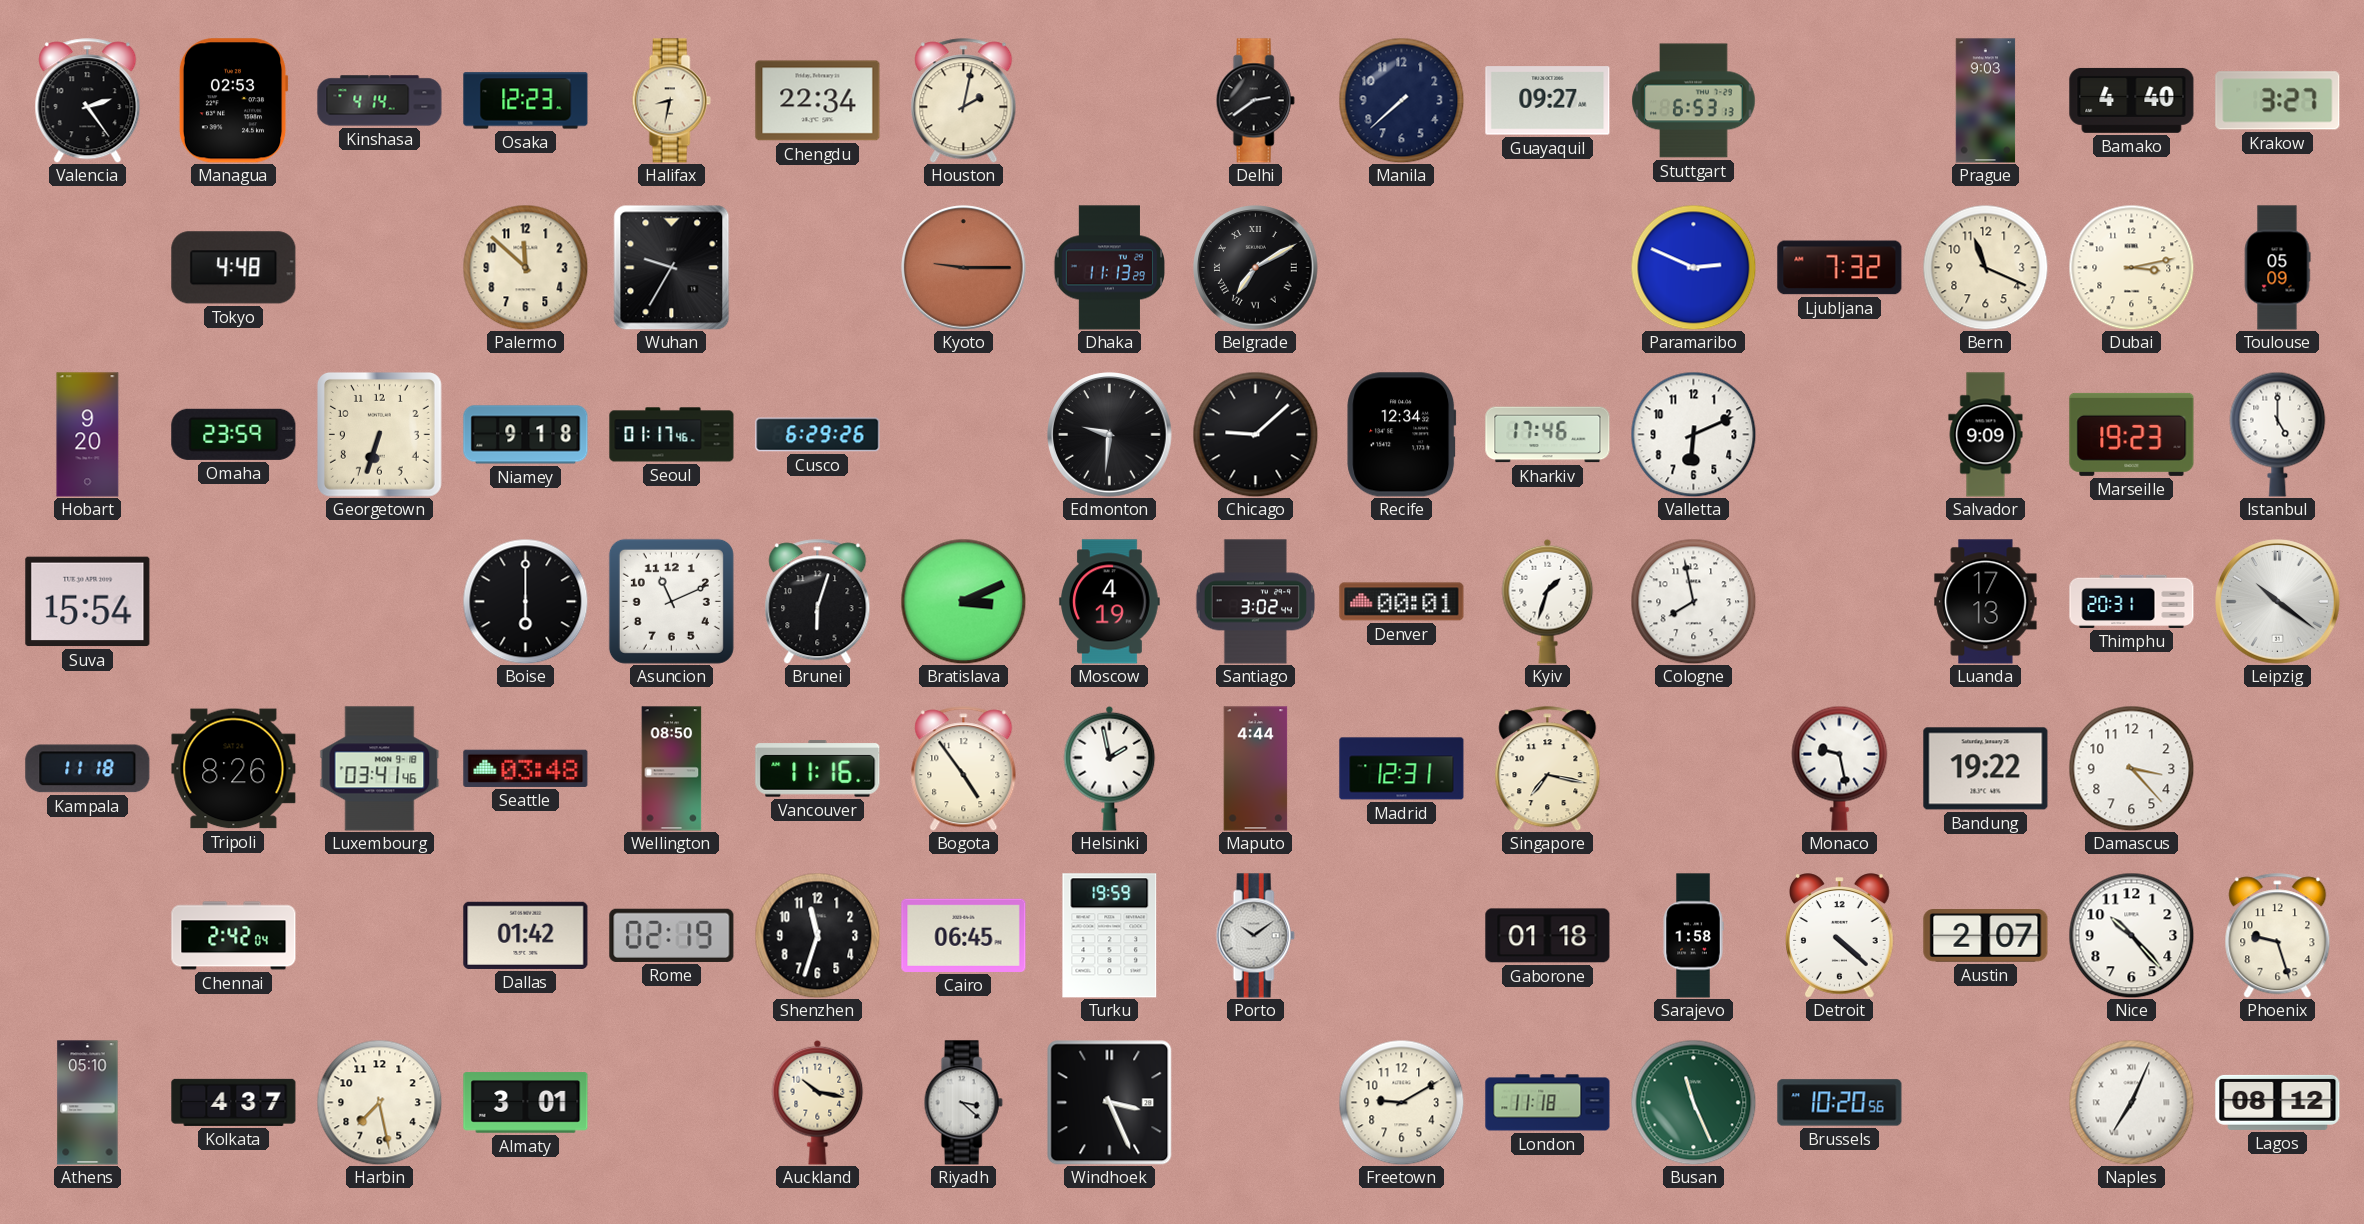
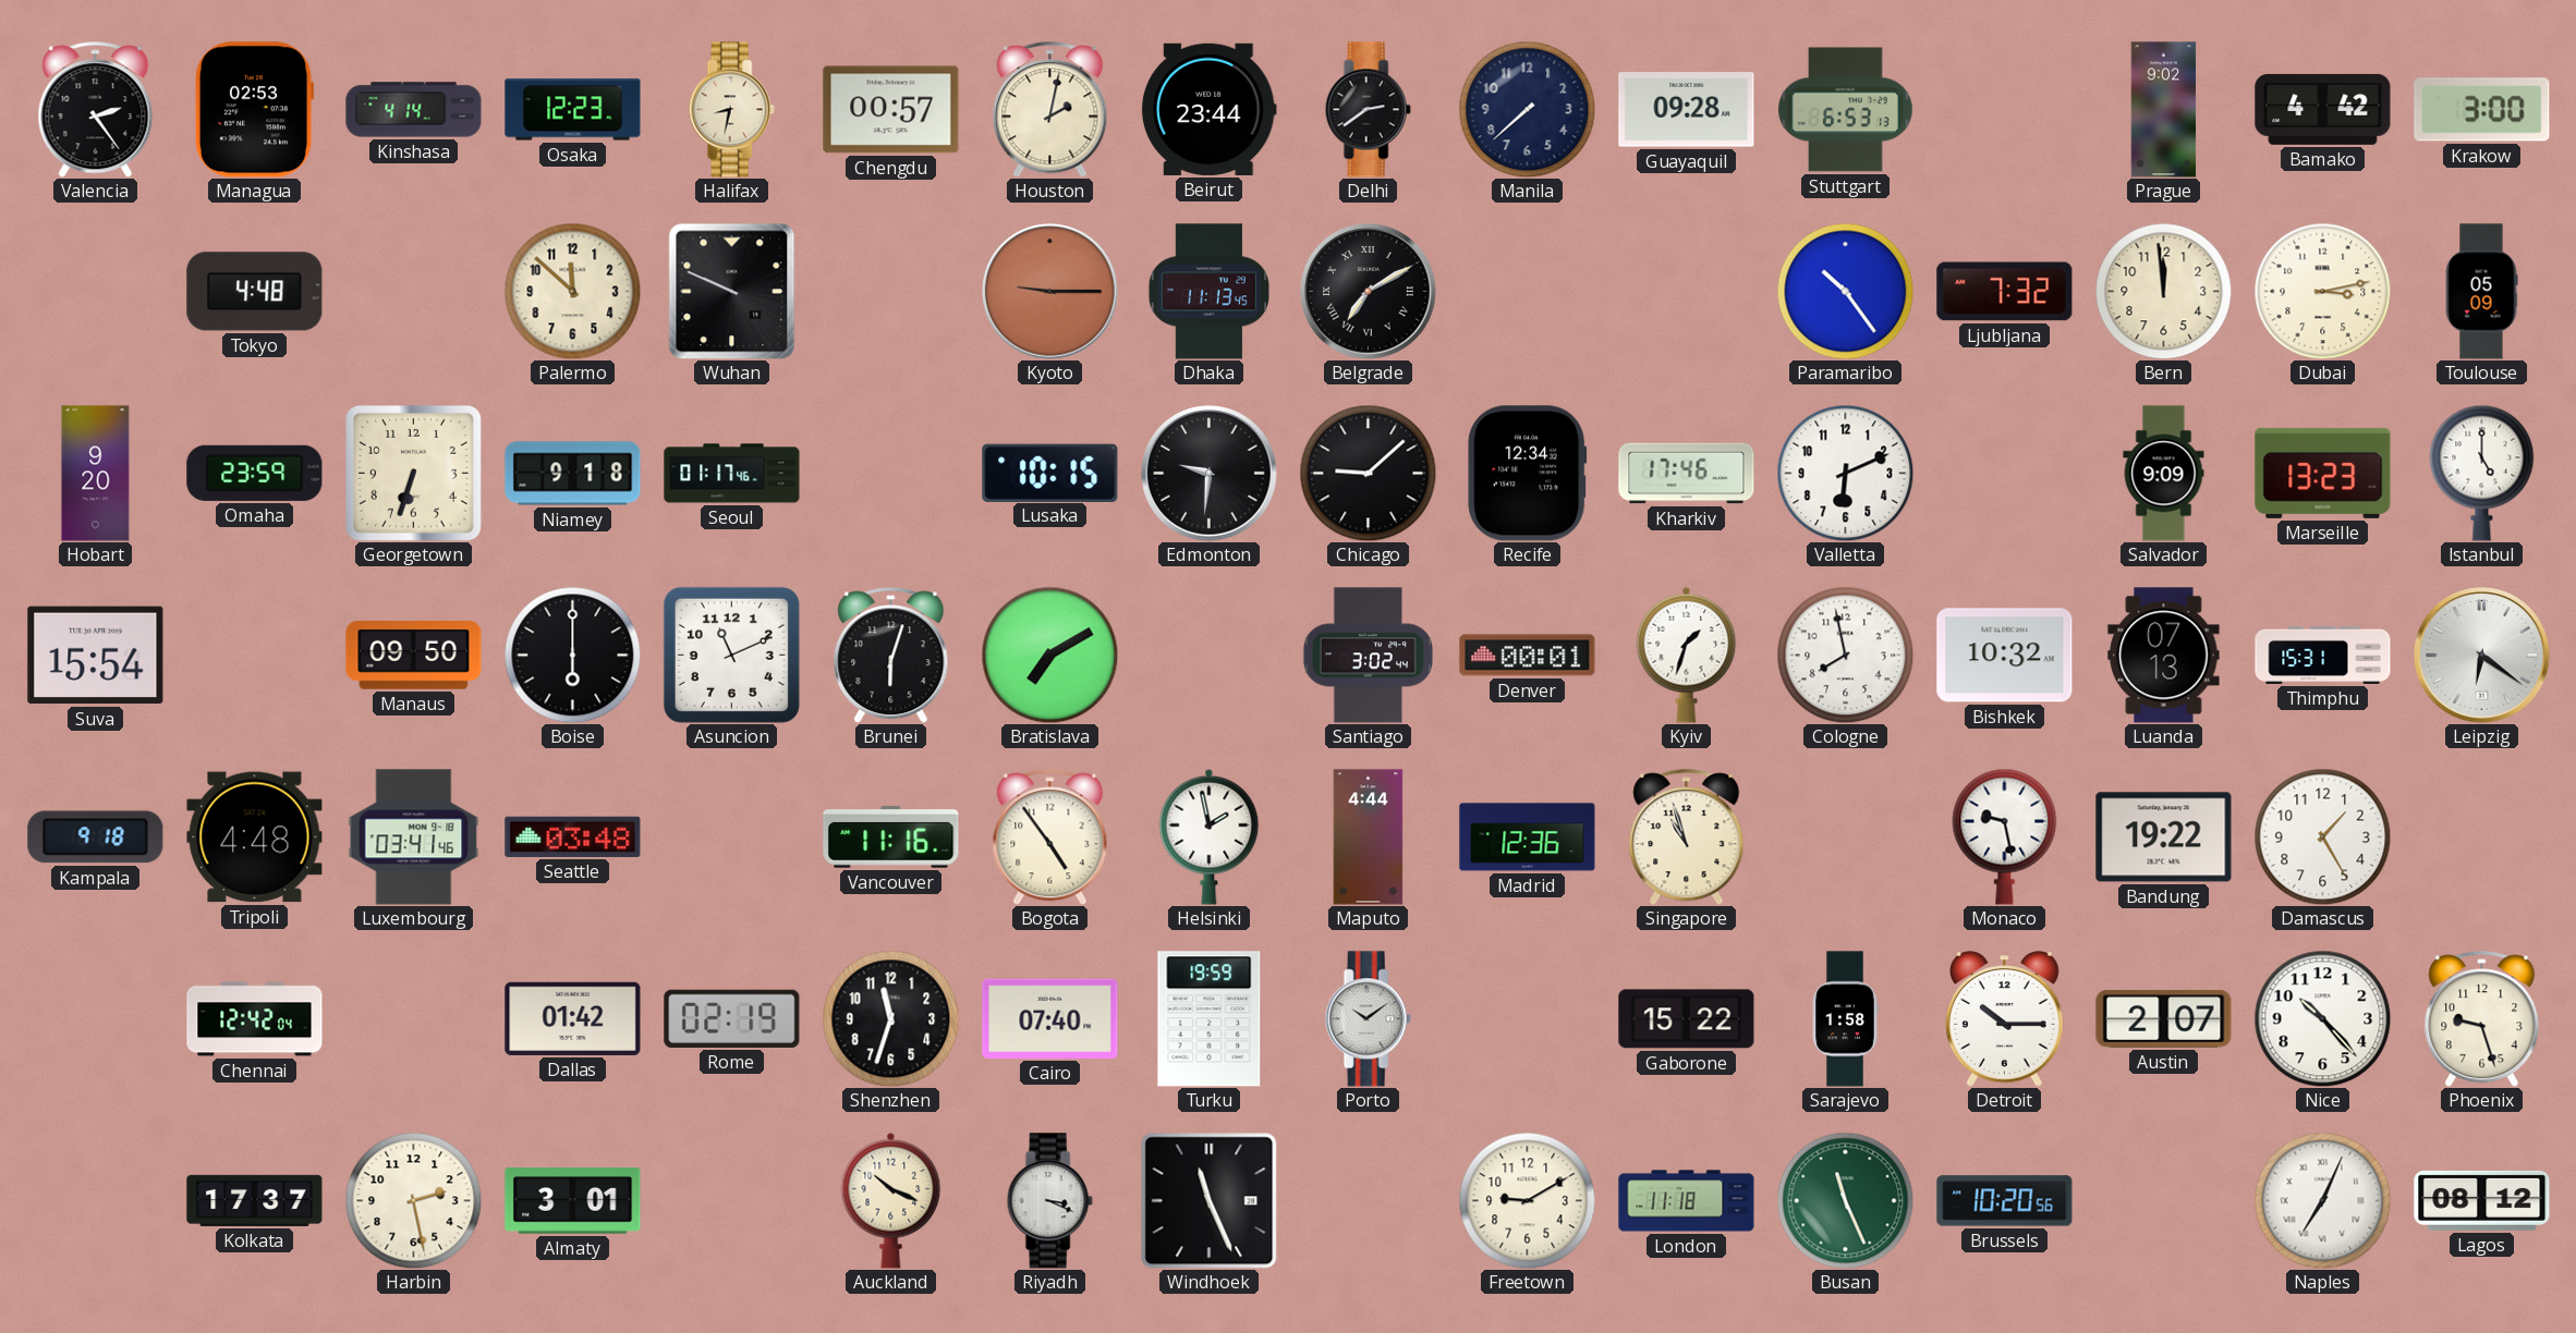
Chengdu: 22:34 -> 00:57
Beirut: none -> 23:44
Guayaquil: 09:27 -> 09:28
Prague: 9:03 -> 9:02
Bamako: 4:40 -> 4:42
Krakow: 3:27 -> 3:00
Wuhan: 9:35 -> 9:49
Dhaka: 11:13:29 -> 11:13:45
Paramaribo: 2:49 -> 10:24
Bern: 11:19 -> 11:59
Cusco: 6:29 -> none
Lusaka: none -> 10:15
Marseille: 19:23 -> 13:23
Manaus: none -> 09:50
Bratislava: 3:11 -> 7:10
Moscow: 4:19 -> none
Bishkek: none -> 10:32
Luanda: 17:13 -> 07:13
Thimphu: 20:31 -> 15:31
Leipzig: 10:21 -> 6:21
Kampala: 11:18 -> 9:18
Tripoli: 8:26 -> 4:48
Wellington: 08:50 -> none
Madrid: 12:31 -> 12:36
Singapore: 7:17 -> 10:57
Damascus: 3:23 -> 1:25
Chennai: 2:42 -> 12:42
Cairo: 06:45 -> 07:40
Gaborone: 01:18 -> 15:22
Detroit: 4:22 -> 10:15
Athens: 05:10 -> none
Kolkata: 4:37 -> 17:37
Harbin: 7:28 -> 2:28
Auckland: 10:17 -> 10:19
Riyadh: 3:22 -> 3:19
Windhoek: 3:26 -> 11:26
